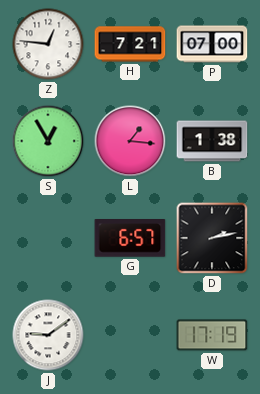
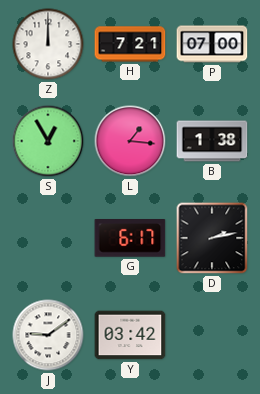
Z: 12:46 -> 12:00
G: 6:57 -> 6:17
Y: none -> 03:42
W: 17:19 -> none
